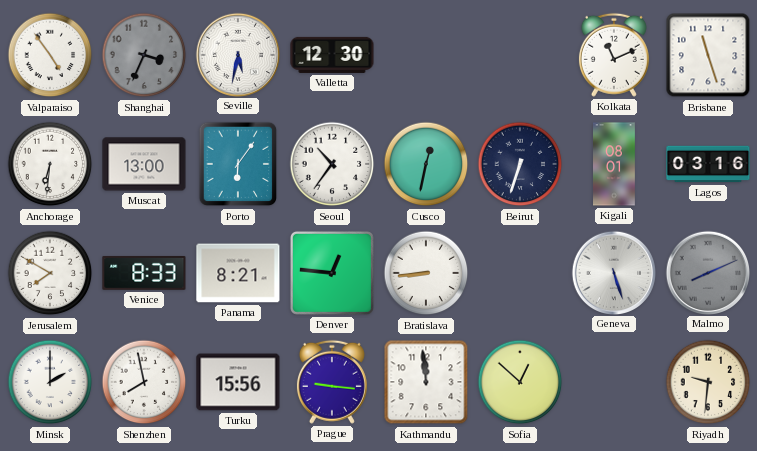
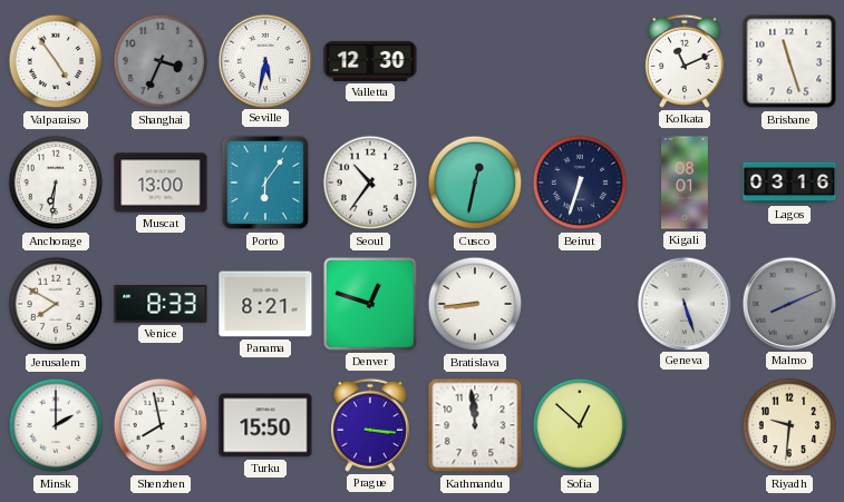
Denver: 12:46 -> 12:48
Turku: 15:56 -> 15:50
Prague: 9:16 -> 3:16
